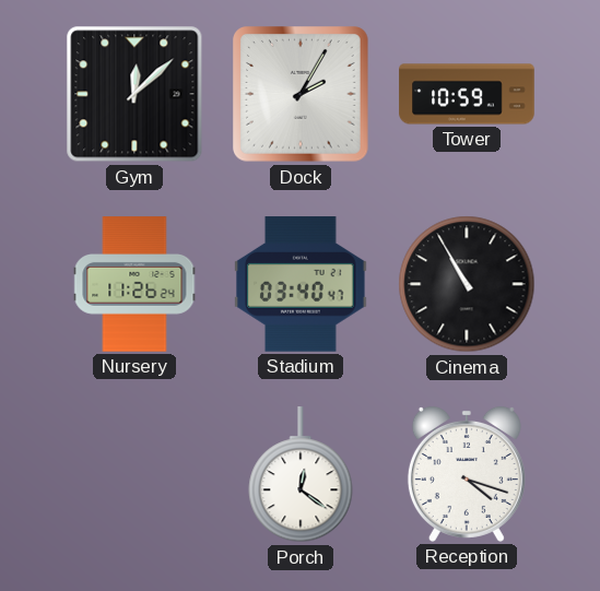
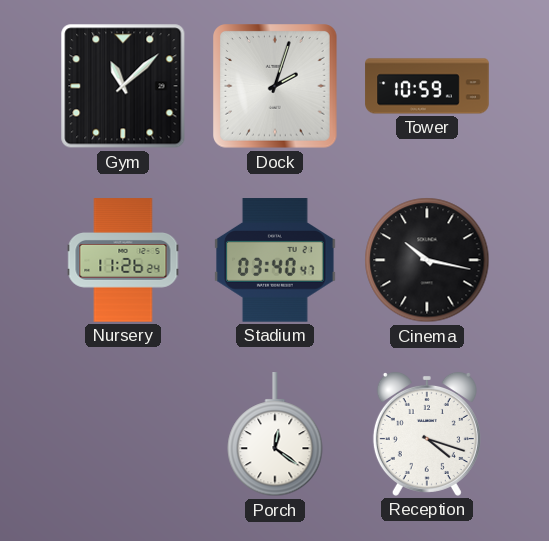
Gym: 12:08 -> 11:08
Dock: 2:05 -> 2:03
Cinema: 10:55 -> 10:17
